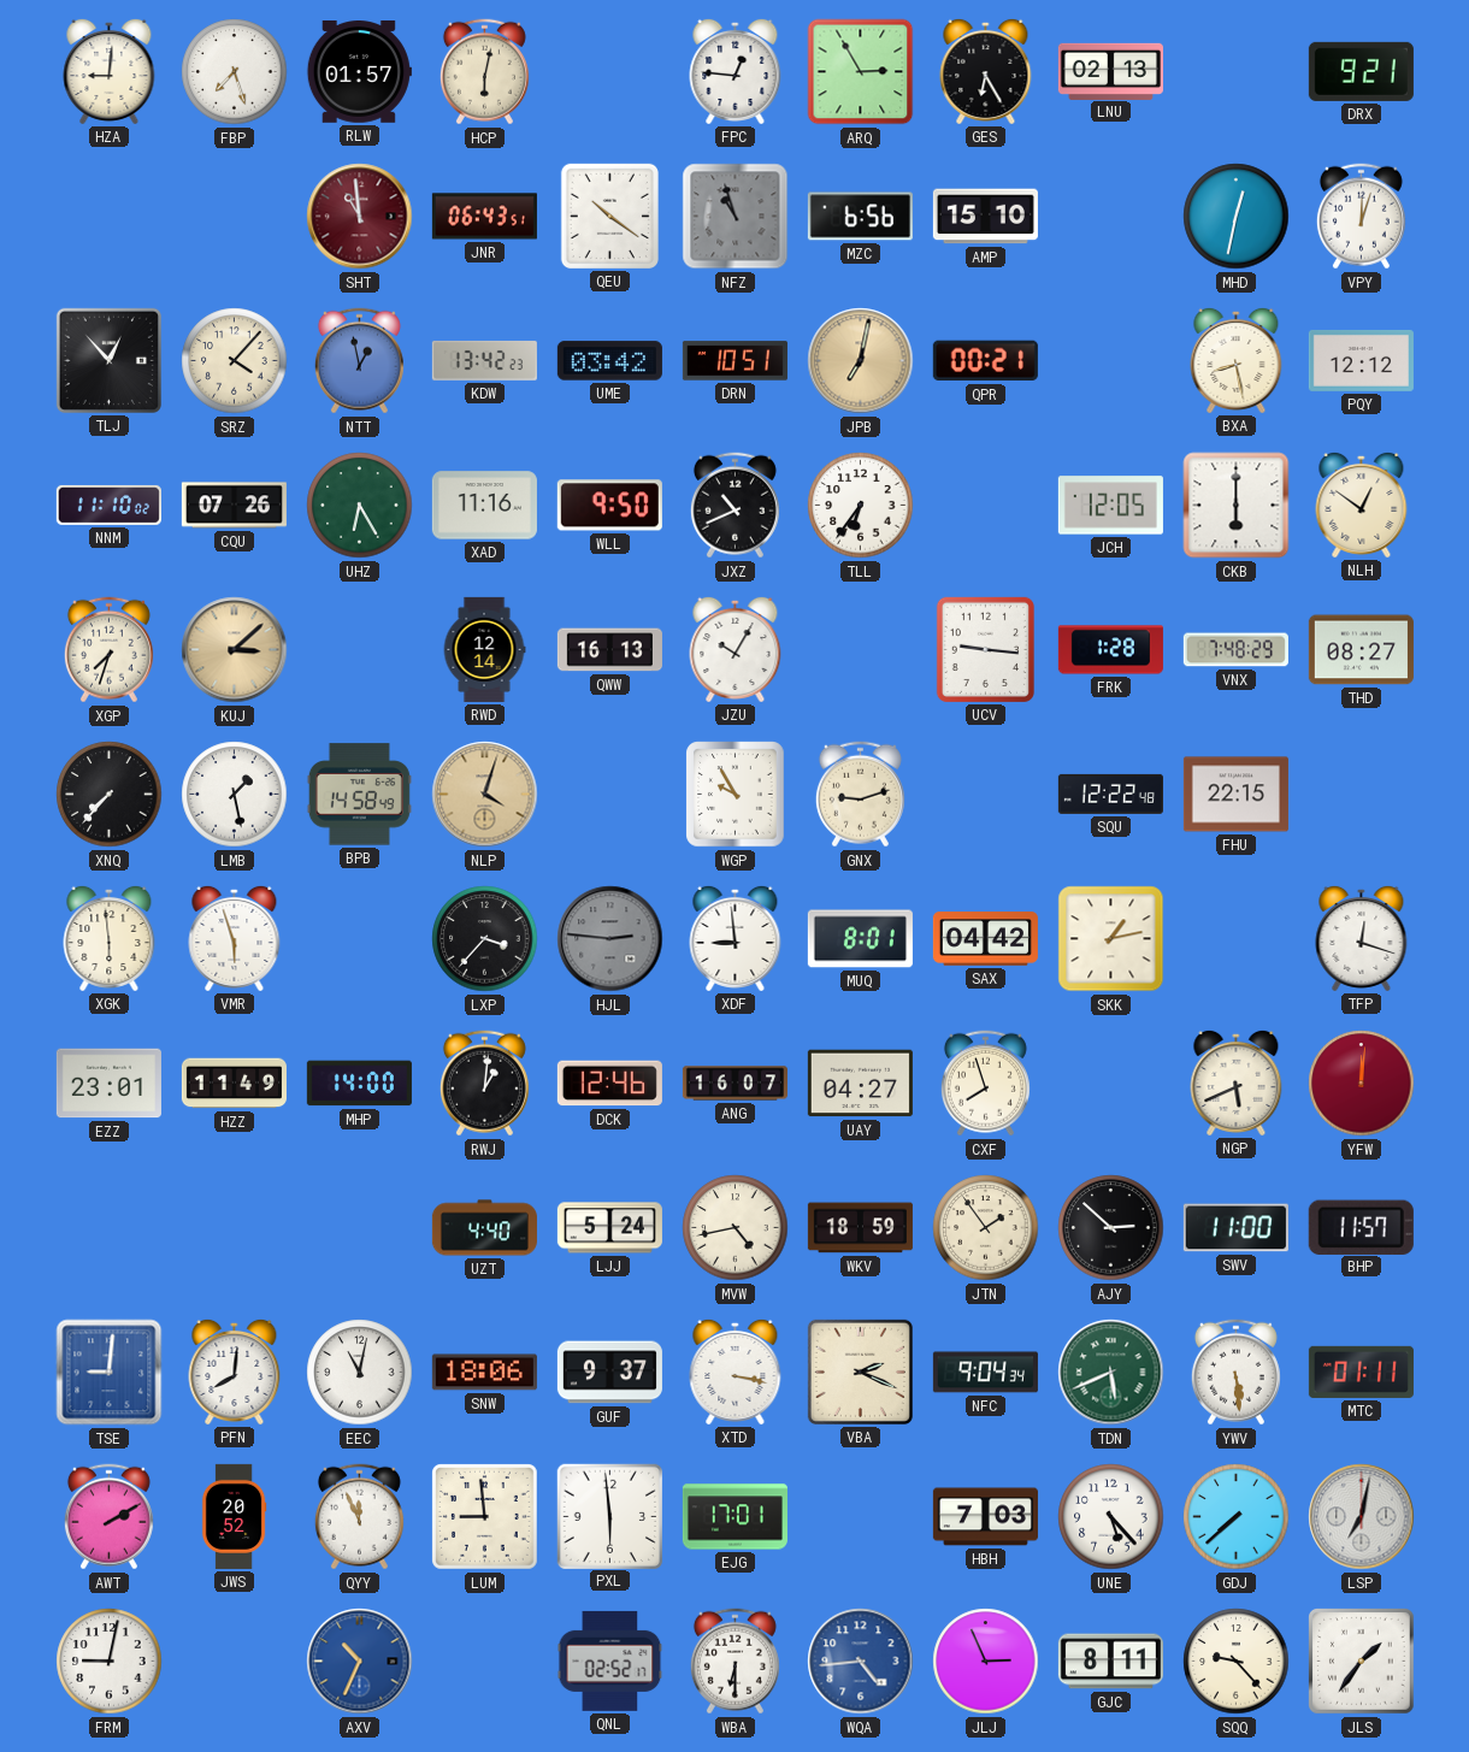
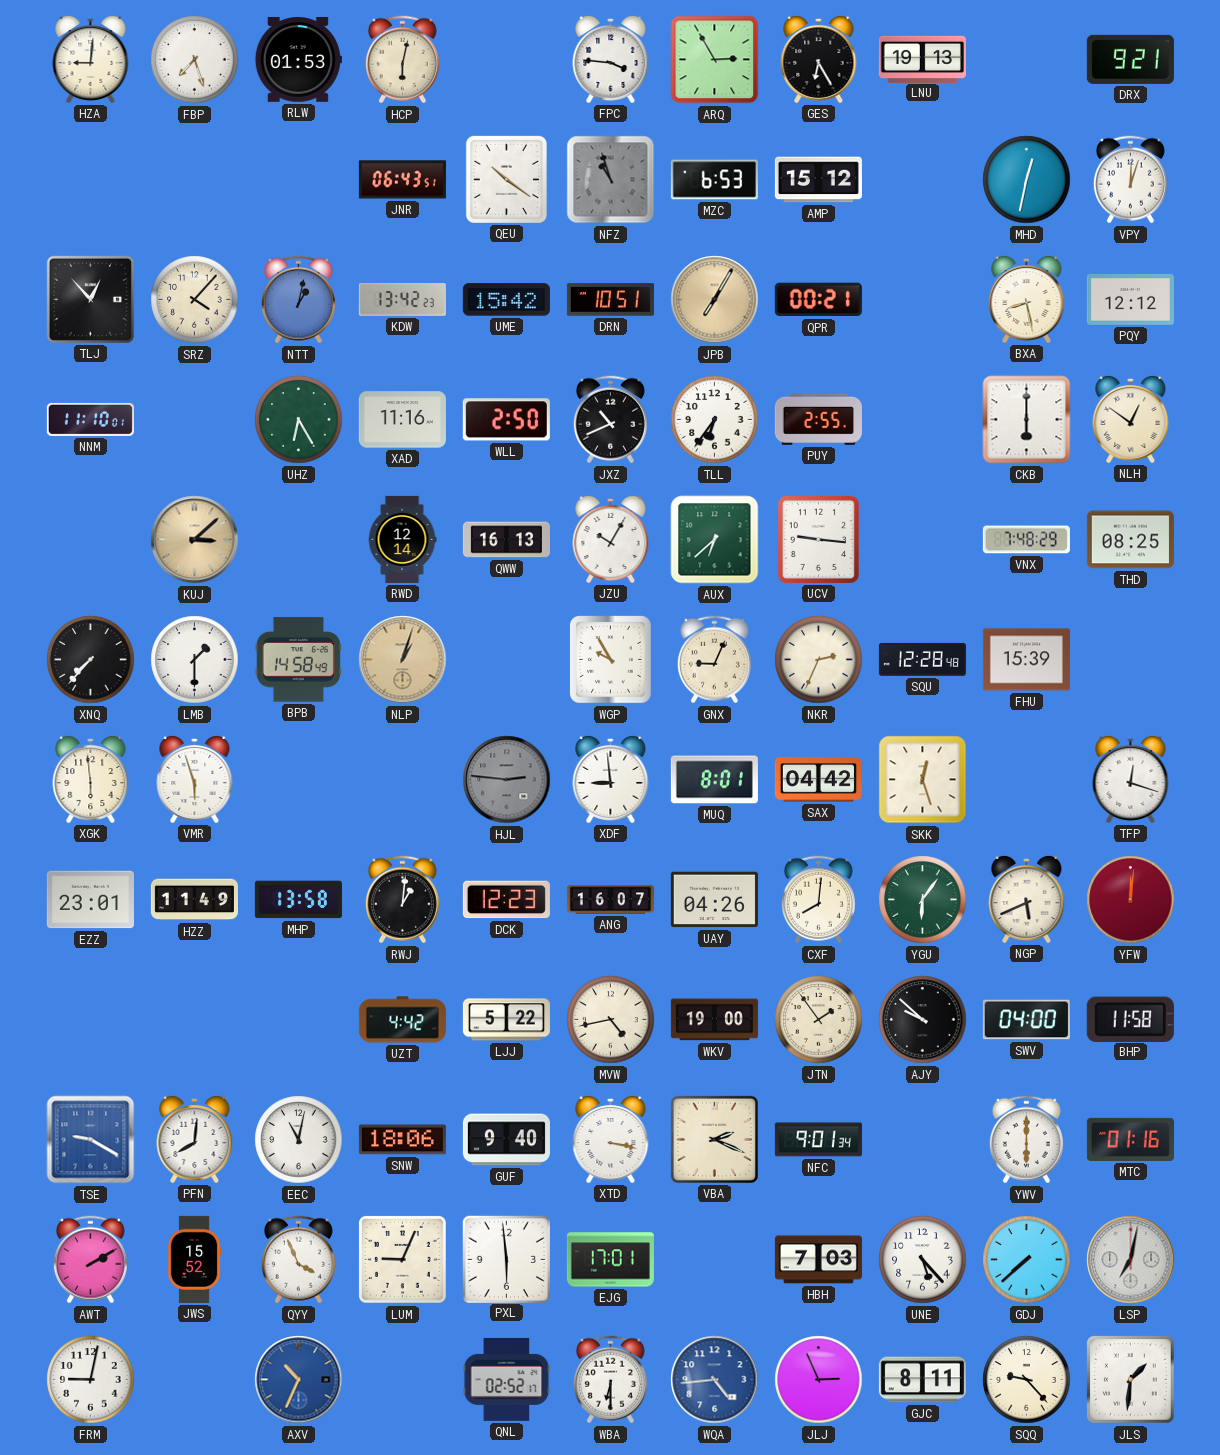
RLW: 01:57 -> 01:53
FPC: 12:46 -> 3:46
LNU: 02:13 -> 19:13
SHT: 10:59 -> none
MZC: 6:56 -> 6:53
AMP: 15:10 -> 15:12
NTT: 12:58 -> 1:02
UME: 03:42 -> 15:42
JPB: 7:02 -> 7:05
NNM: 11:10:02 -> 11:10:01
CQU: 07:26 -> none
WLL: 9:50 -> 2:50
PUY: none -> 2:55
JCH: 12:05 -> none
XGP: 7:33 -> none
AUX: none -> 6:38
FRK: 1:28 -> none
THD: 08:27 -> 08:25
LMB: 1:28 -> 1:30
NLP: 4:03 -> 1:03
GNX: 9:12 -> 9:04
NKR: none -> 2:34
SQU: 12:22 -> 12:28
FHU: 22:15 -> 15:39
LXP: 3:37 -> none
SKK: 1:13 -> 12:27
MHP: 14:00 -> 13:58
DCK: 12:46 -> 12:23
UAY: 04:27 -> 04:26
CXF: 7:57 -> 8:01
YGU: none -> 6:06
UZT: 4:40 -> 4:42
LJJ: 5:24 -> 5:22
WKV: 18:59 -> 19:00
AJY: 2:52 -> 9:52
SWV: 11:00 -> 04:00
BHP: 11:57 -> 11:58
TSE: 9:01 -> 9:20
GUF: 9:37 -> 9:40
NFC: 9:04 -> 9:01
TDN: 5:41 -> none
YWV: 5:29 -> 6:00
MTC: 01:11 -> 01:16
JWS: 20:52 -> 15:52
QYY: 11:56 -> 3:56
LUM: 8:59 -> 9:04
JLS: 1:36 -> 1:31
